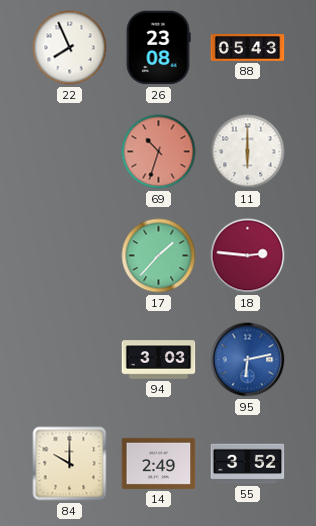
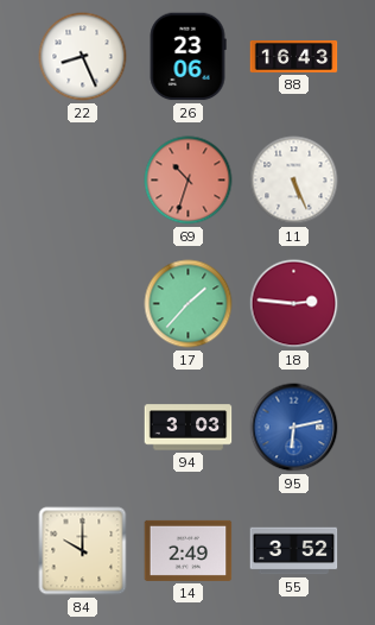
22: 7:56 -> 8:26
26: 23:08 -> 23:06
88: 05:43 -> 16:43
11: 6:00 -> 5:26
